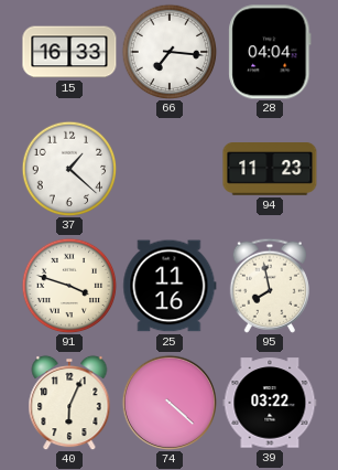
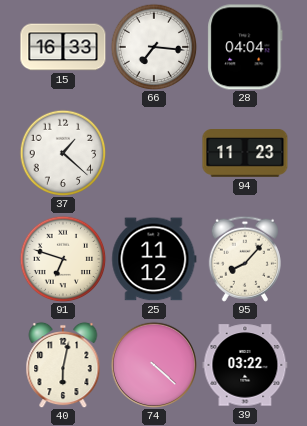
91: 3:48 -> 6:48
25: 11:16 -> 11:12
95: 7:58 -> 8:07
40: 6:04 -> 6:02
